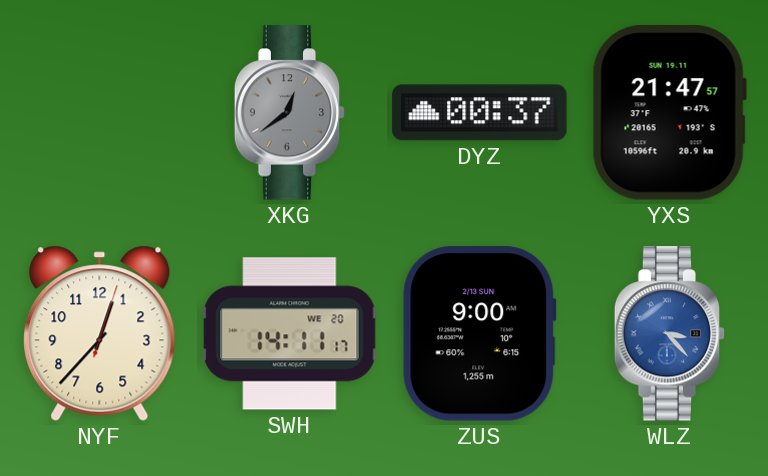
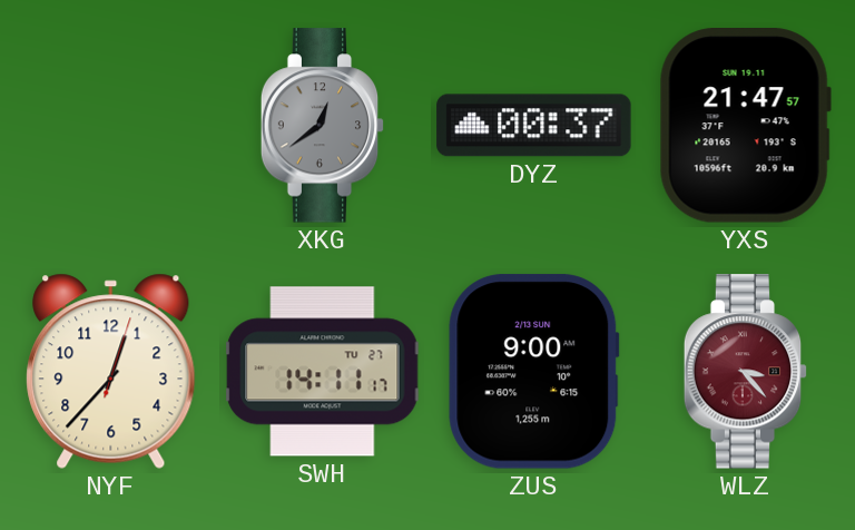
SWH date: WE 20 -> TU 27
WLZ dial: blue -> burgundy
